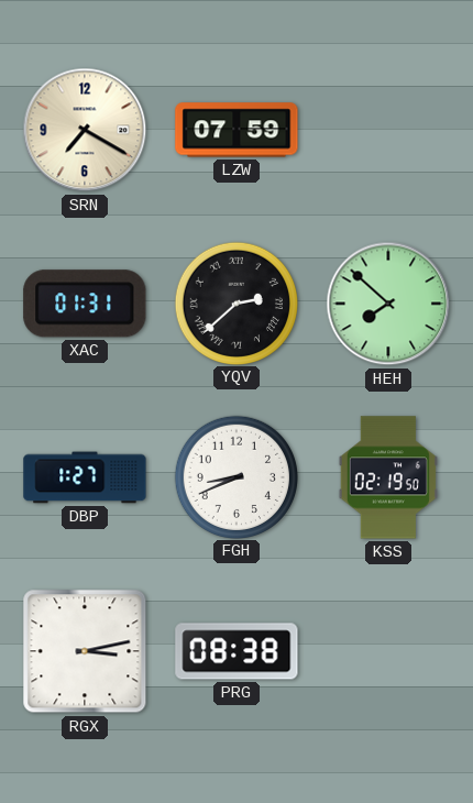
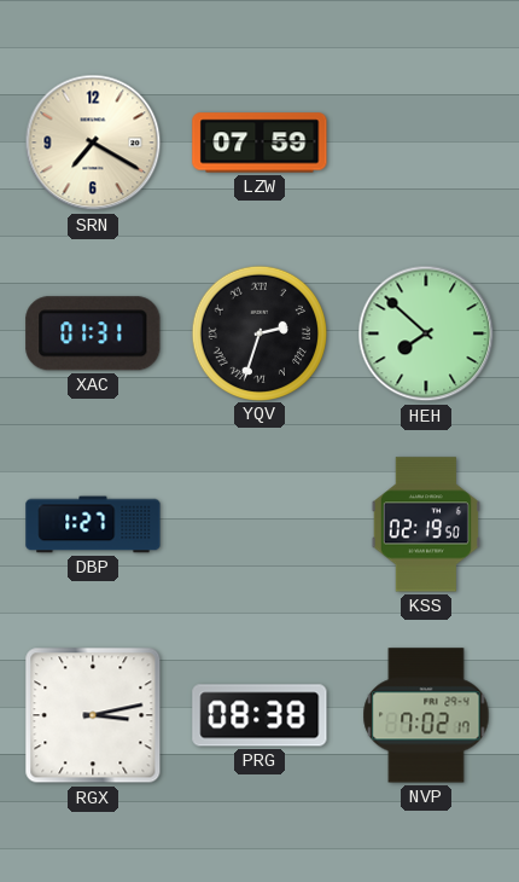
YQV: 2:38 -> 2:33
FGH: 8:41 -> none
NVP: none -> 7:02
